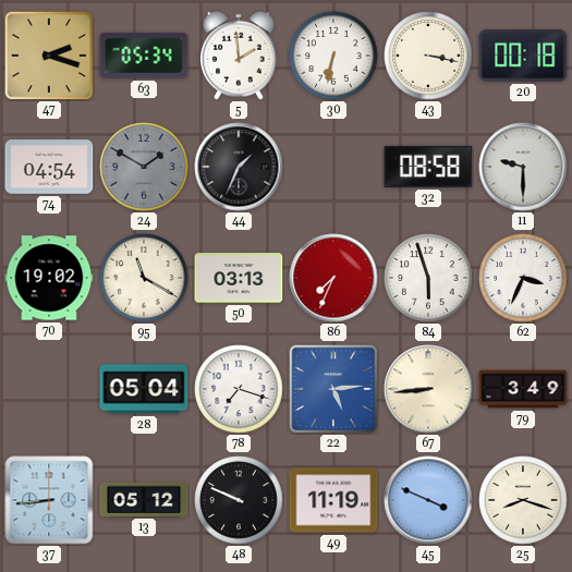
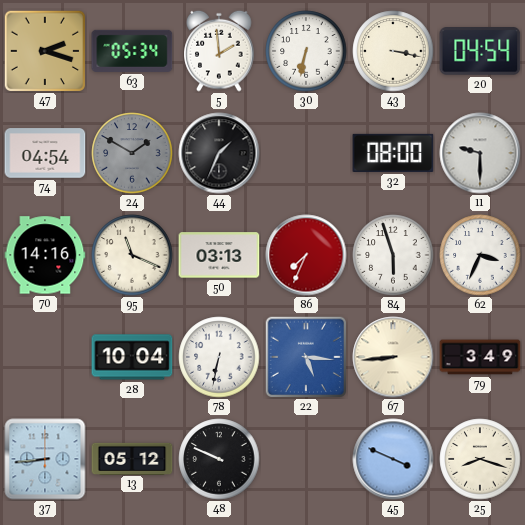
20: 00:18 -> 04:54
32: 08:58 -> 08:00
70: 19:02 -> 14:16
95: 11:20 -> 11:19
28: 05:04 -> 10:04
78: 7:18 -> 6:32
22: 5:14 -> 5:16
49: 11:19 -> none
